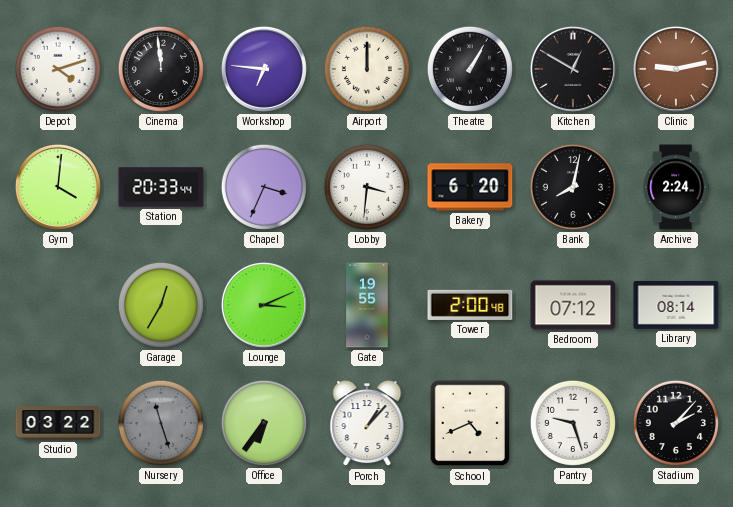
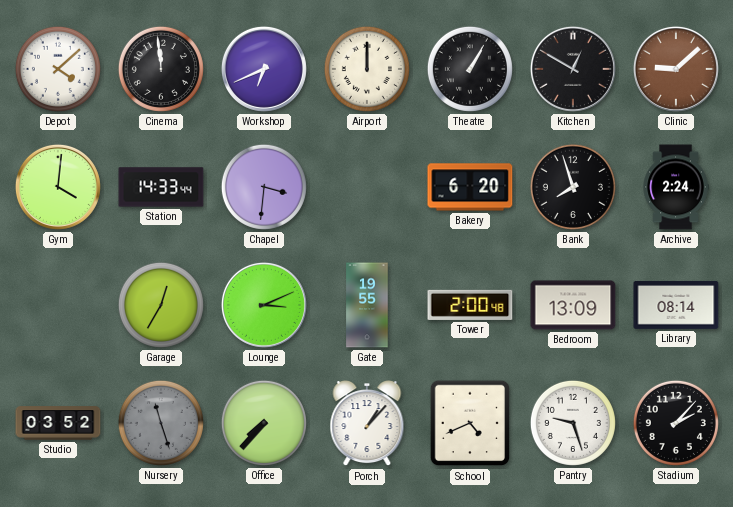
Depot: 4:12 -> 4:08
Workshop: 6:46 -> 6:41
Clinic: 9:13 -> 9:08
Station: 20:33 -> 14:33
Chapel: 3:34 -> 3:31
Lobby: 3:31 -> none
Bank: 8:02 -> 7:57
Bedroom: 07:12 -> 13:09
Studio: 03:22 -> 03:52
Office: 6:36 -> 7:37
